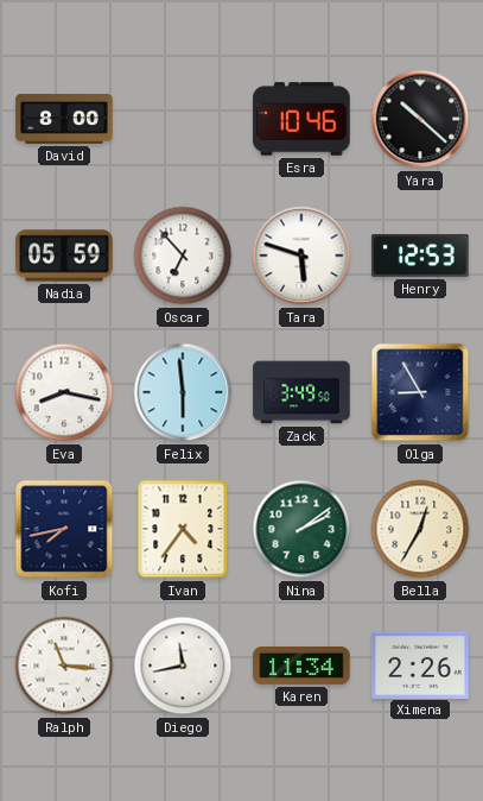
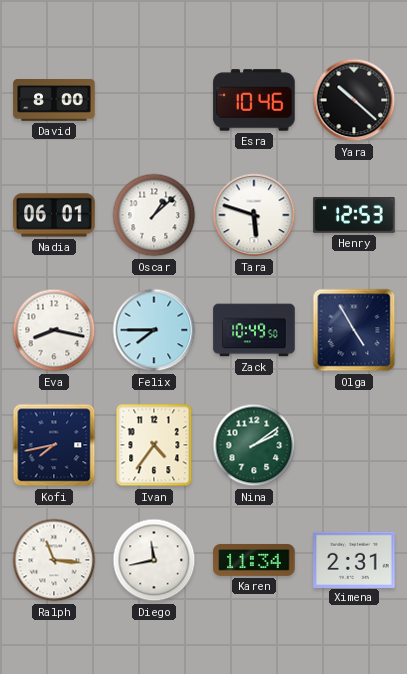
Nadia: 05:59 -> 06:01
Oscar: 6:53 -> 1:08
Felix: 5:59 -> 7:45
Zack: 3:49 -> 10:49
Olga: 8:55 -> 4:55
Bella: 12:35 -> none
Ximena: 2:26 -> 2:31
